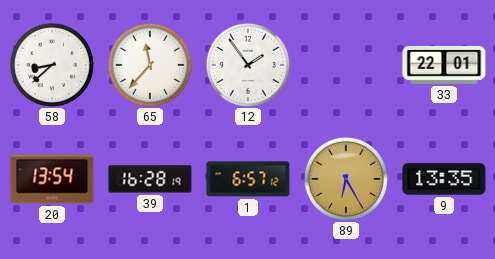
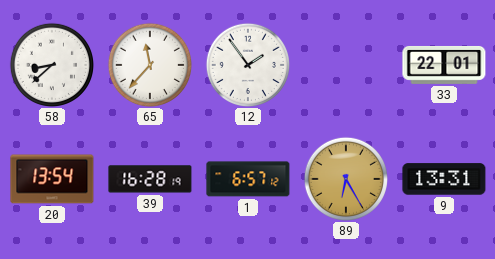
9: 13:35 -> 13:31
